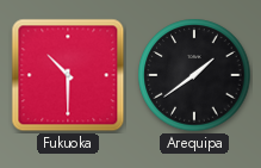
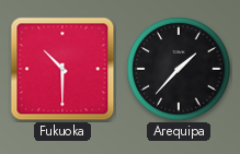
Arequipa: 1:39 -> 1:37
